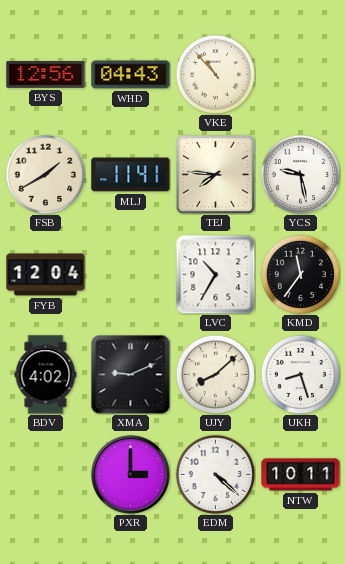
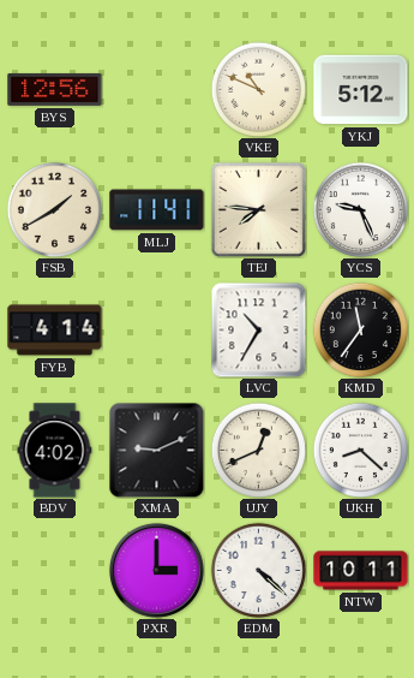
WHD: 04:43 -> none
VKE: 10:53 -> 10:49
YKJ: none -> 5:12
YCS: 9:28 -> 9:26
FYB: 12:04 -> 4:14
UJY: 8:08 -> 12:41
UKH: 8:27 -> 8:22
